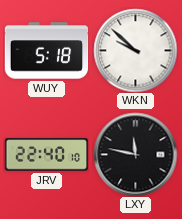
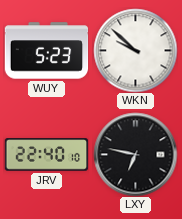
WUY: 5:18 -> 5:23
LXY: 11:47 -> 6:47
